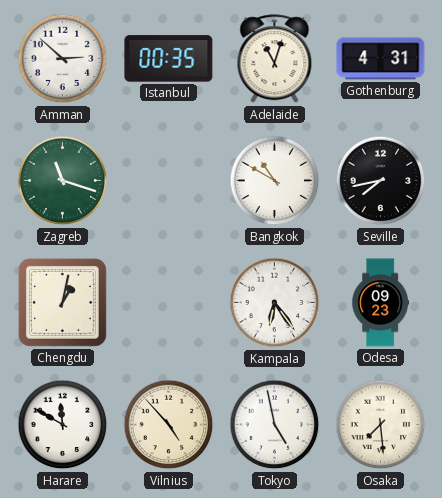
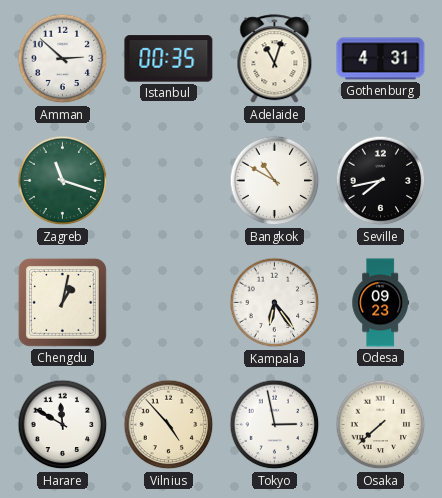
Tokyo: 4:58 -> 2:58
Osaka: 7:29 -> 7:38
